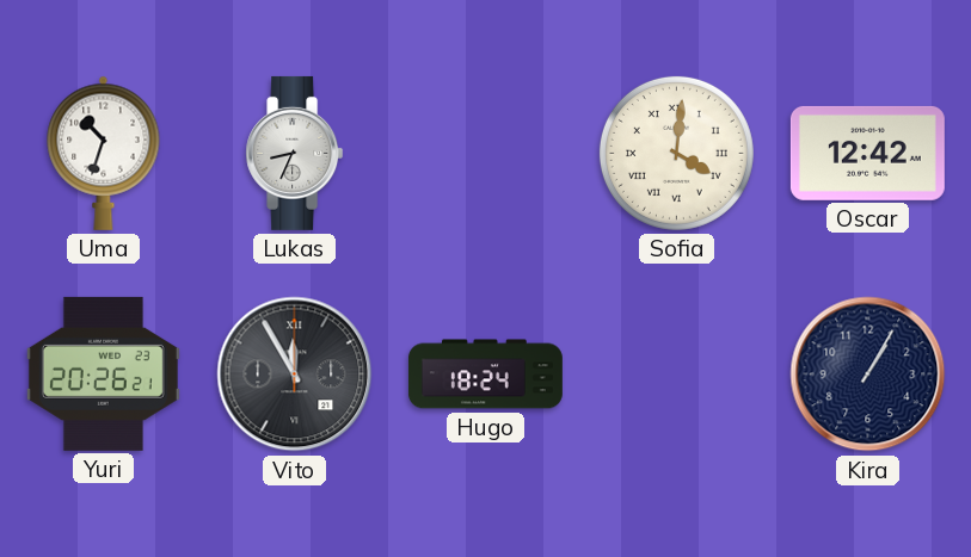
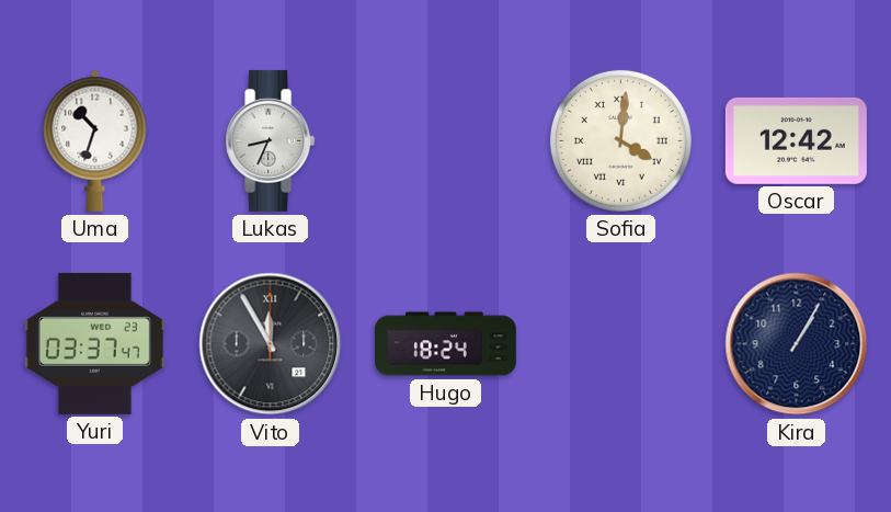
Yuri: 20:26 -> 03:37
